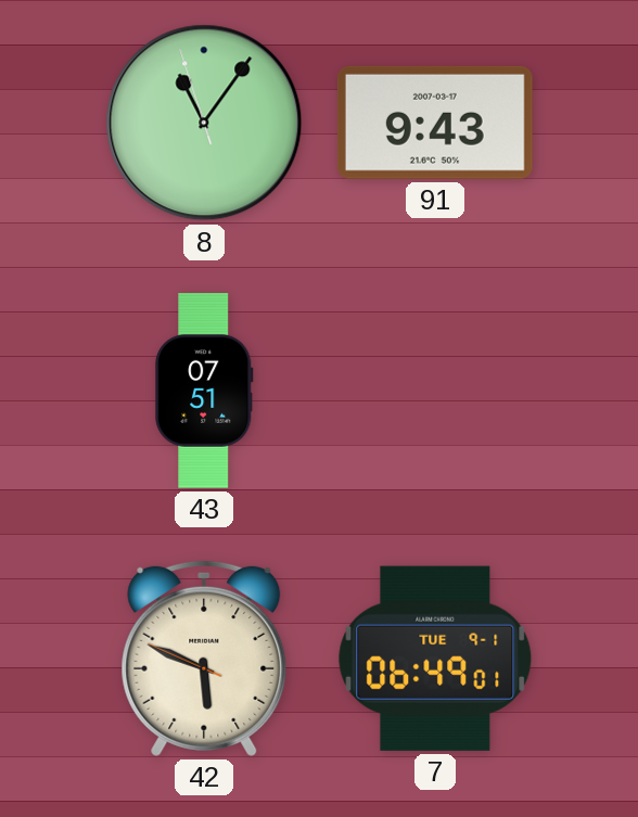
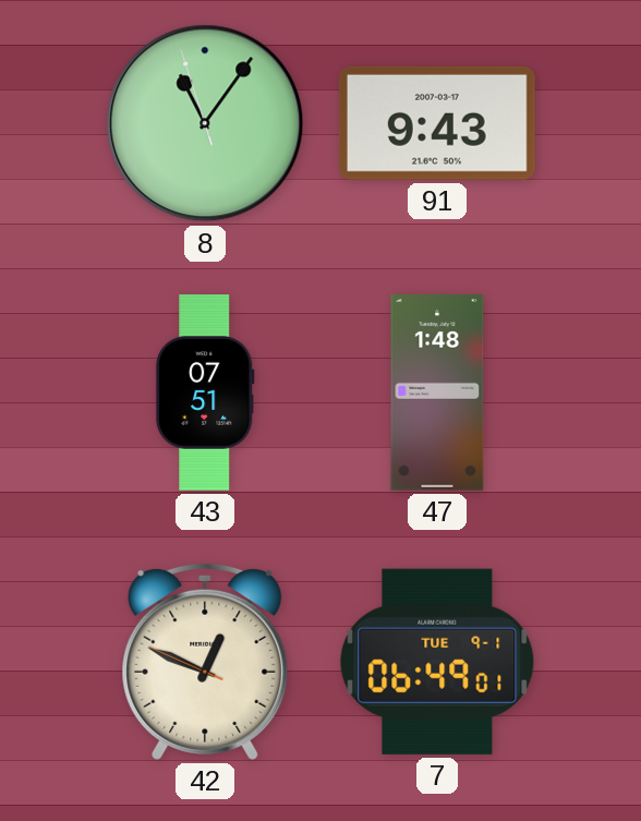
47: none -> 1:48
42: 5:48 -> 12:48
